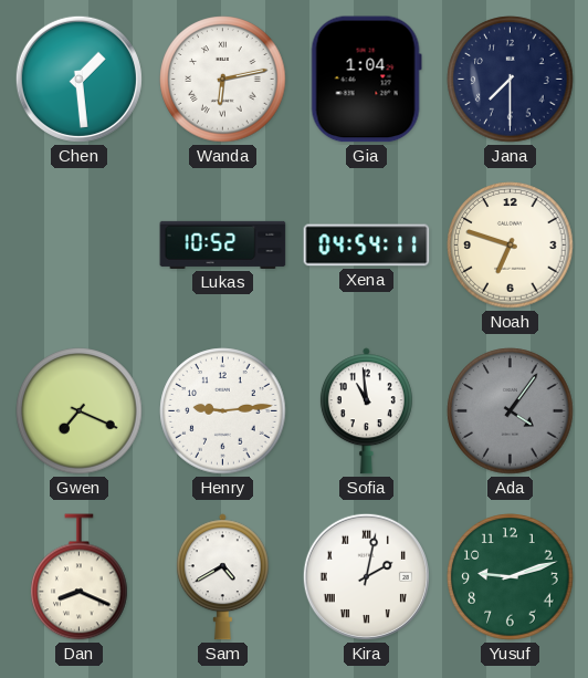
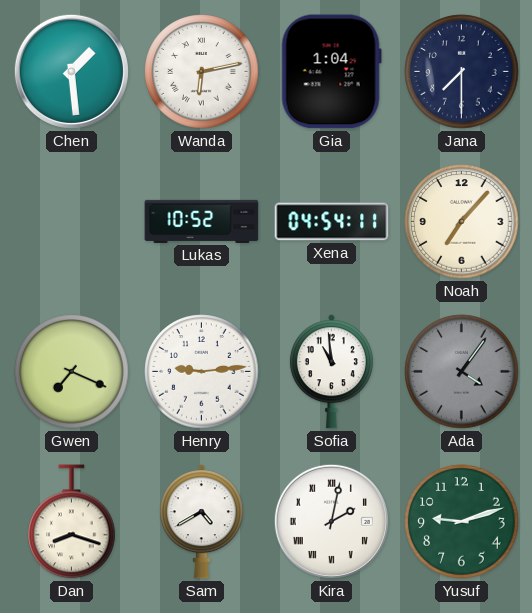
Noah: 6:48 -> 7:07
Dan: 8:19 -> 8:18
